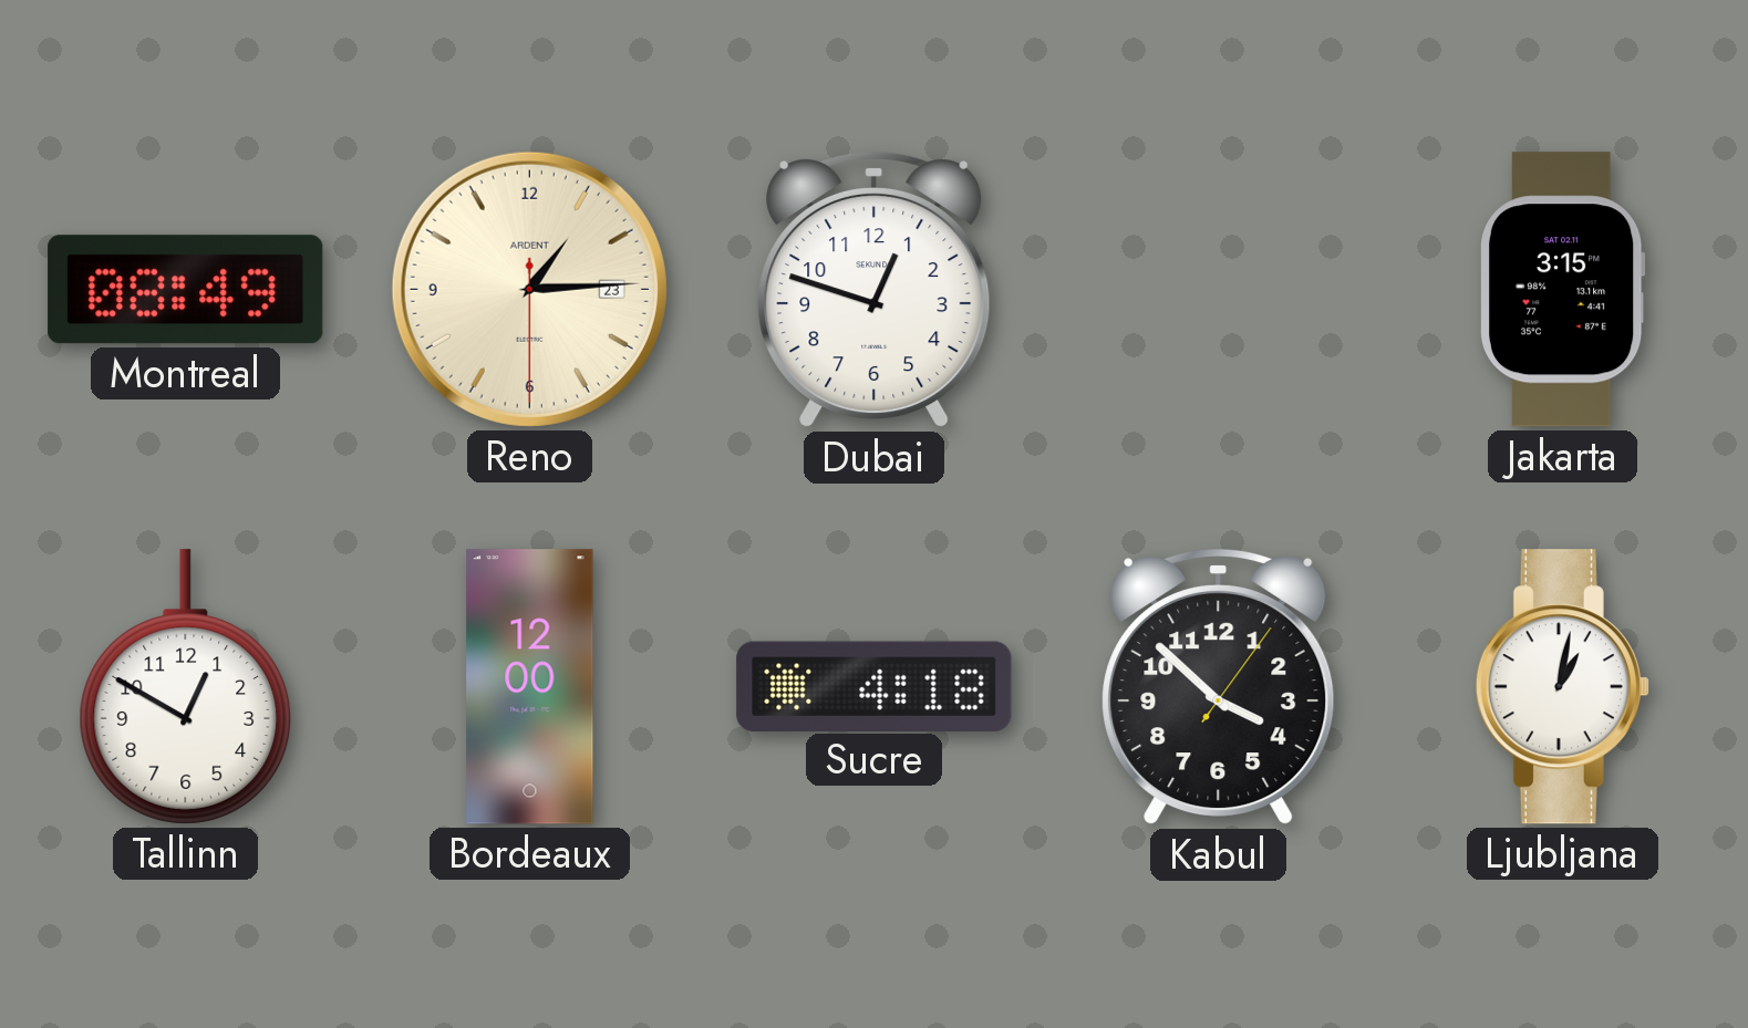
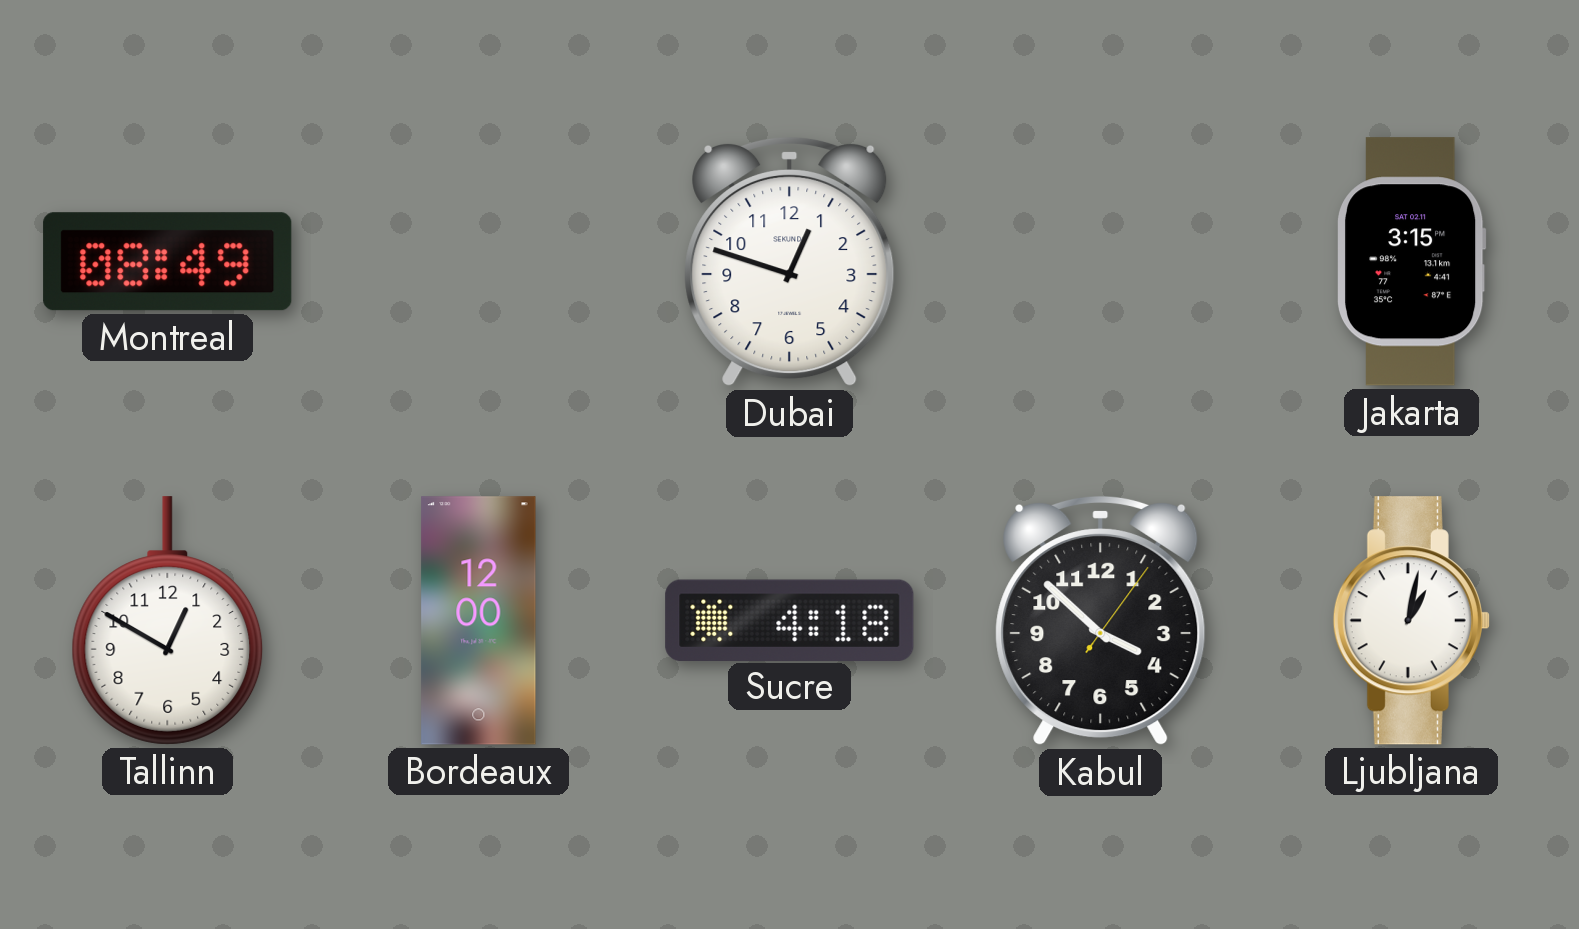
Reno: 1:14 -> none
